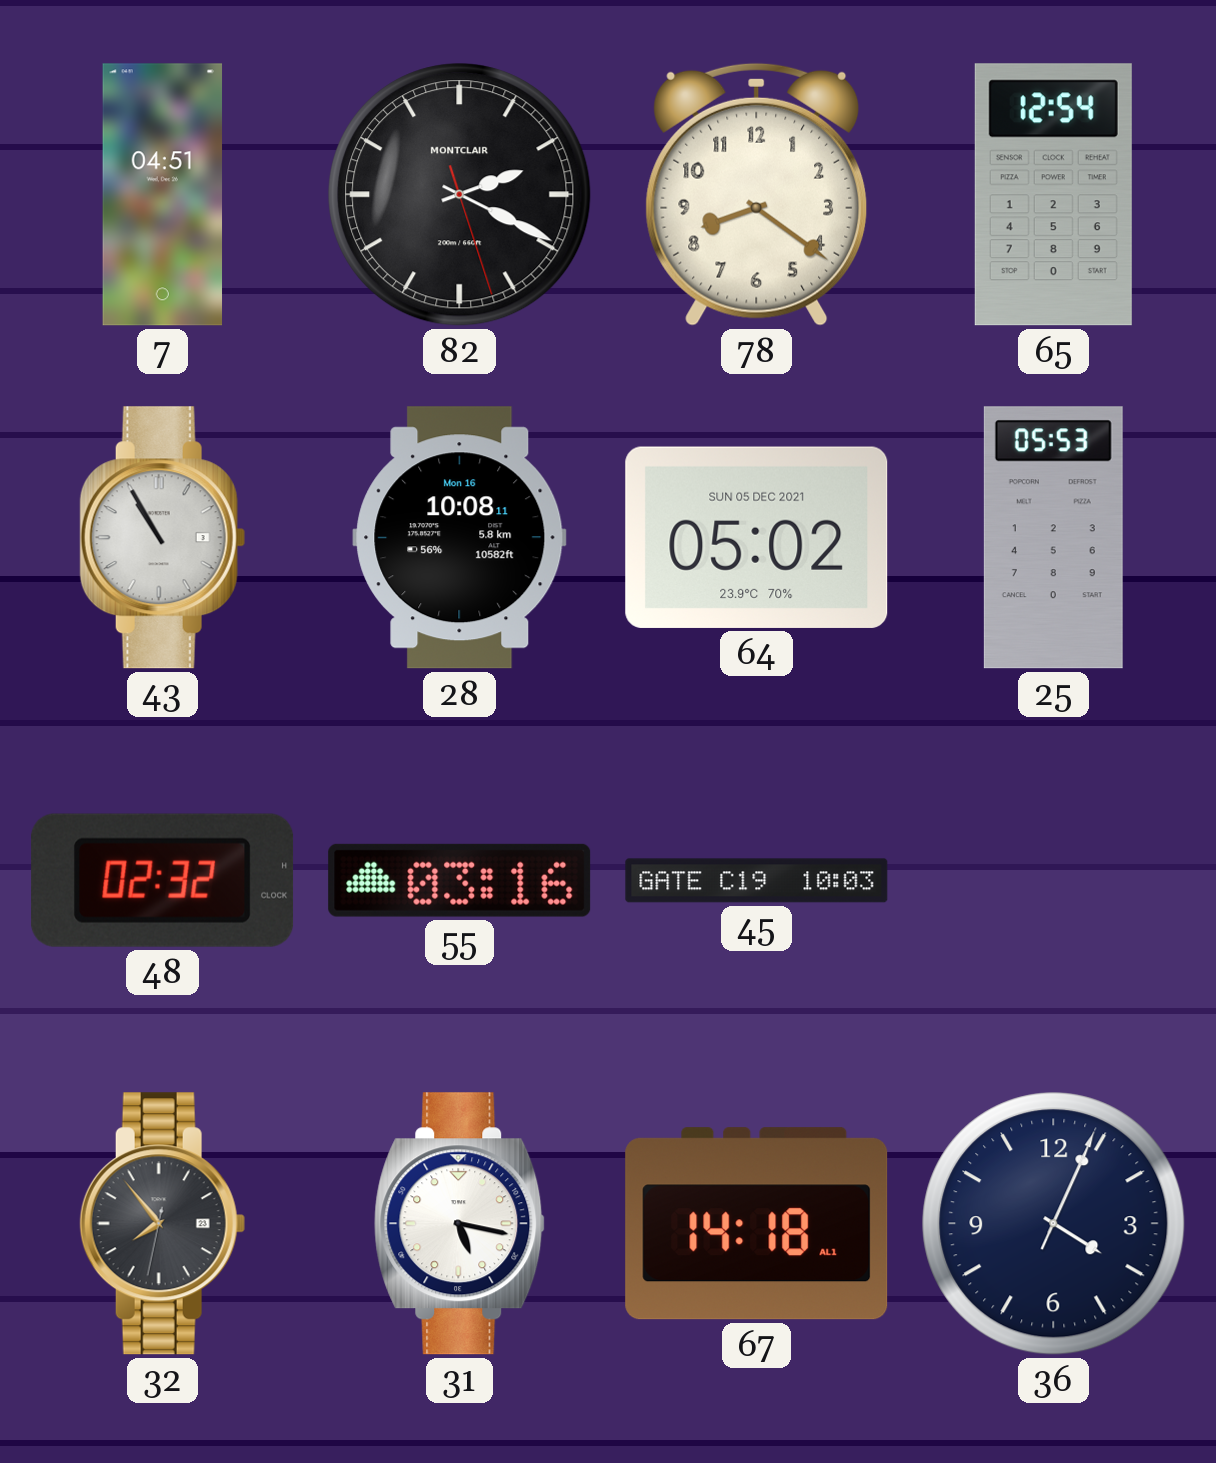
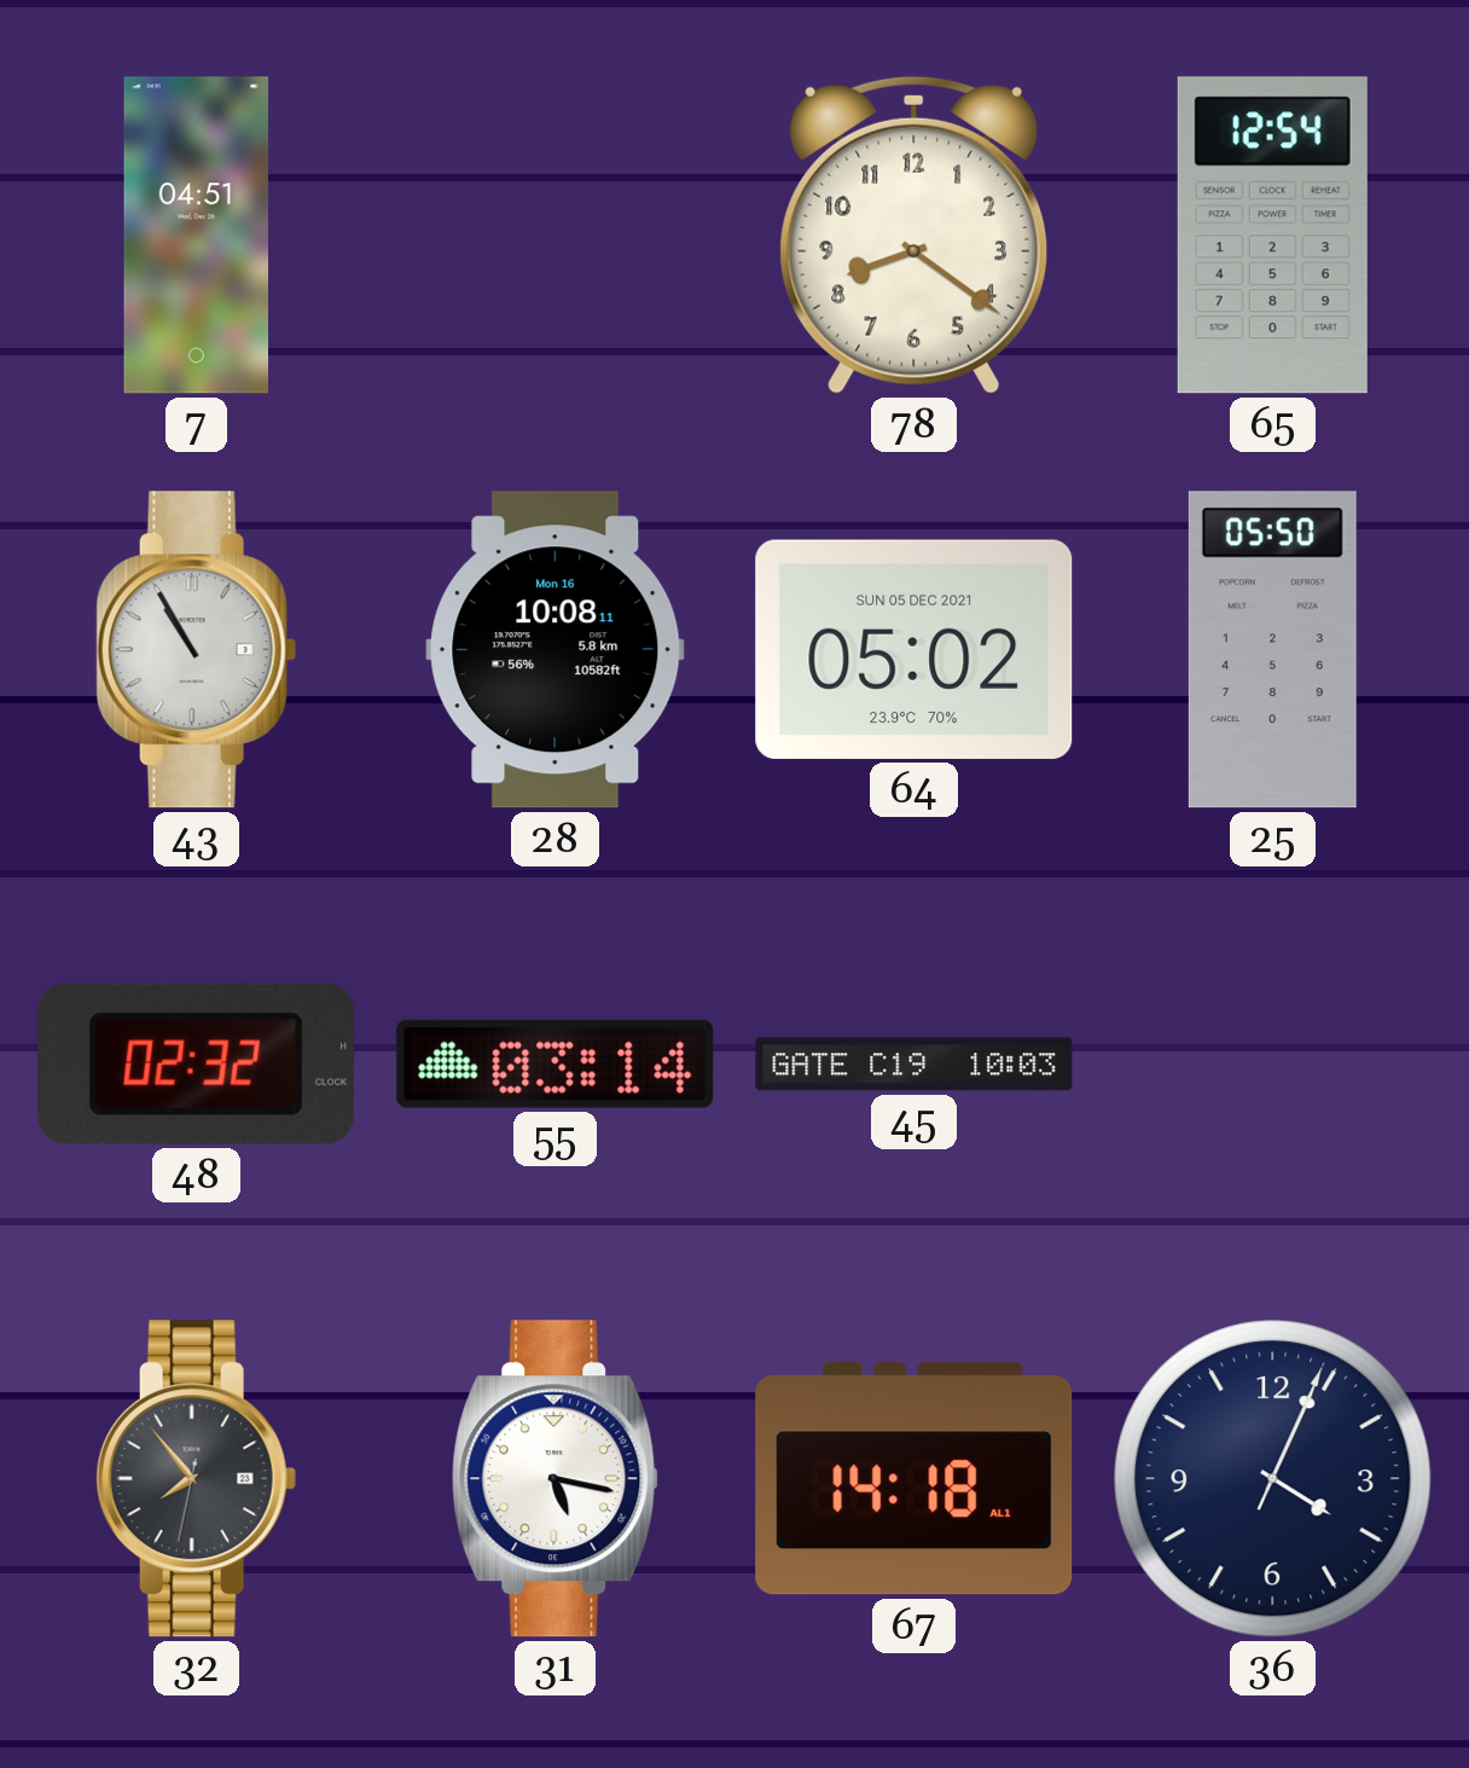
82: 2:19 -> none
25: 05:53 -> 05:50
55: 03:16 -> 03:14
